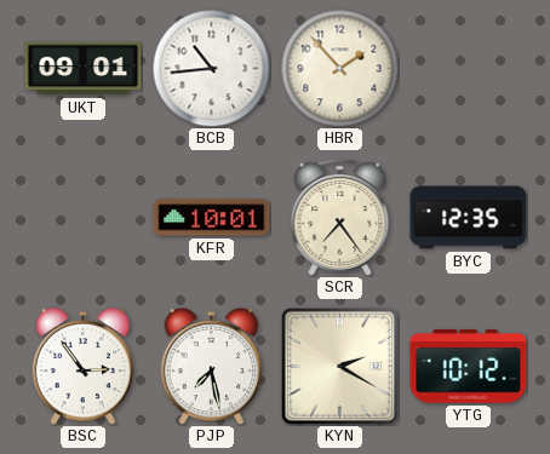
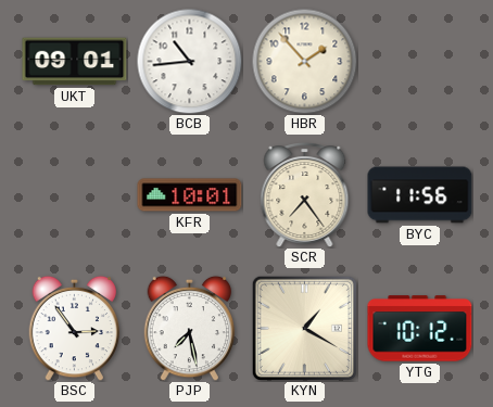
BYC: 12:35 -> 11:56
KYN: 2:20 -> 1:20
